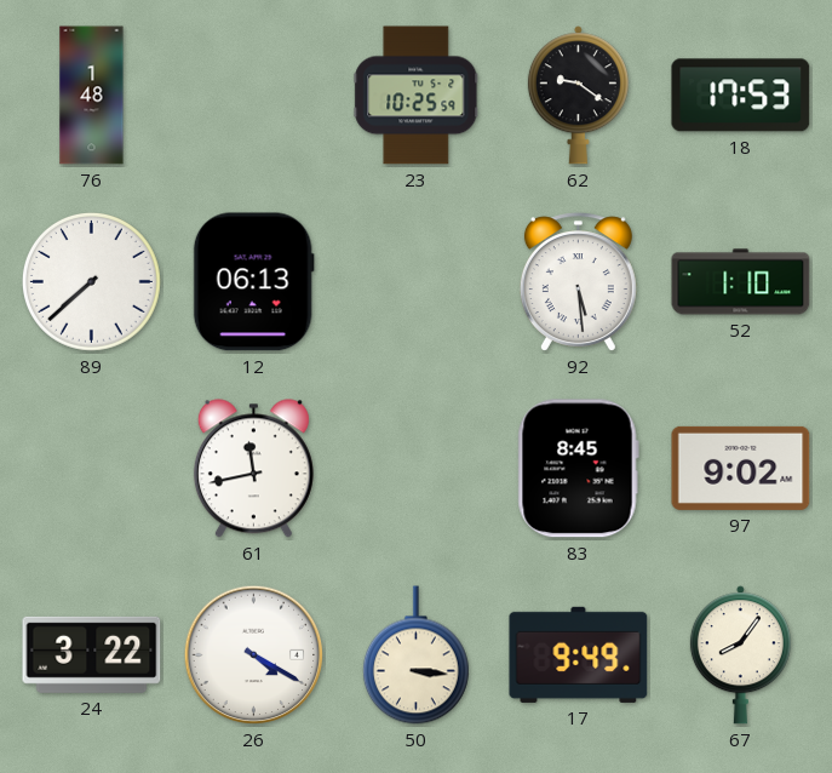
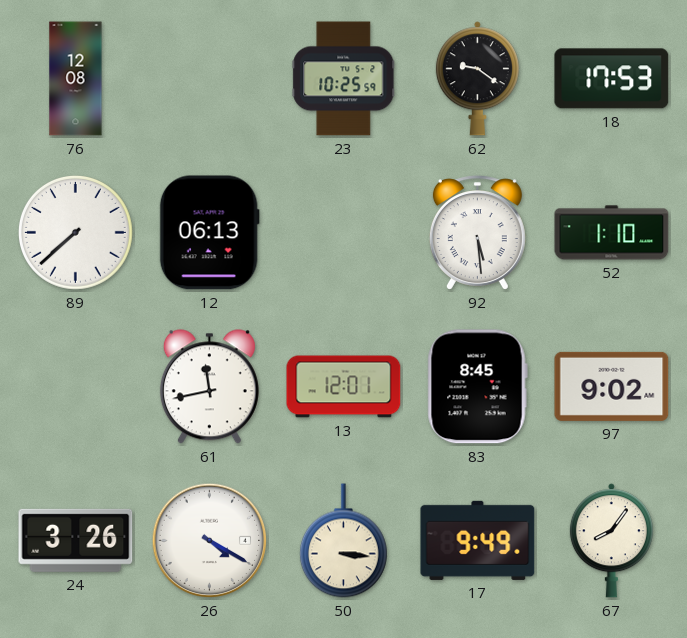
76: 1:48 -> 12:08
13: none -> 12:01
24: 3:22 -> 3:26
